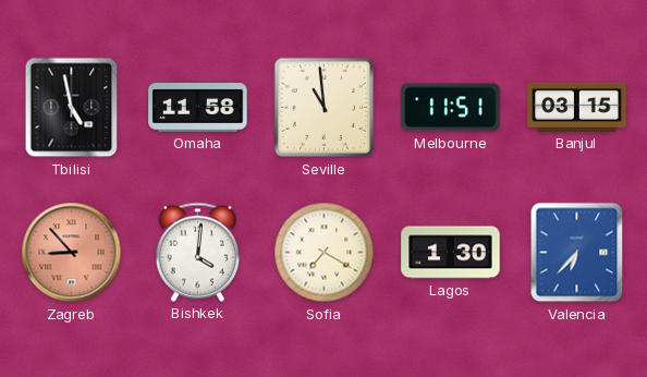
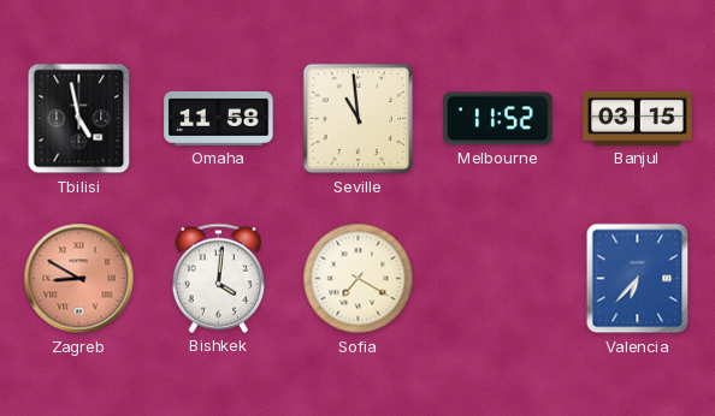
Melbourne: 11:51 -> 11:52
Zagreb: 8:53 -> 8:50
Lagos: 1:30 -> none
